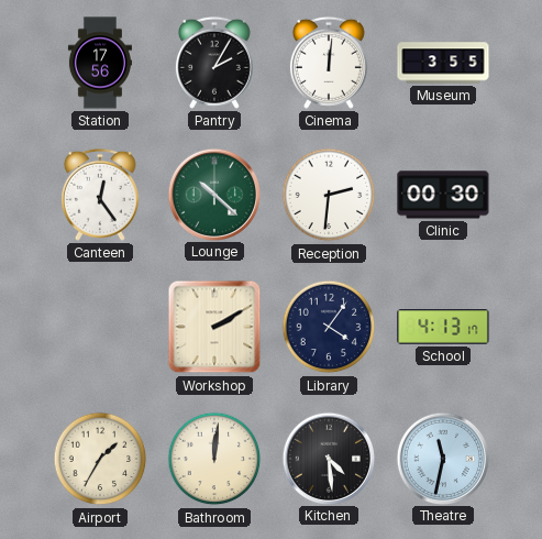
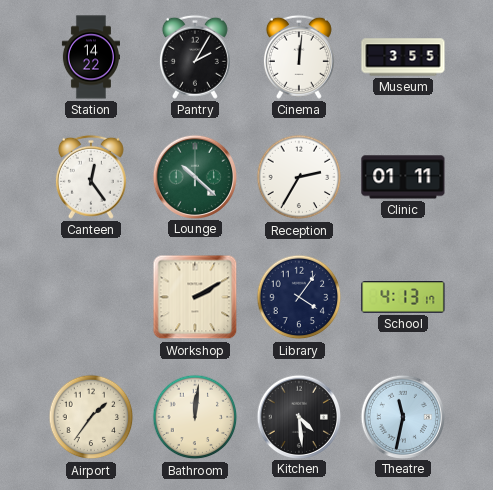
Station: 17:56 -> 14:22
Reception: 2:31 -> 2:35
Clinic: 00:30 -> 01:11
Airport: 1:35 -> 1:36
